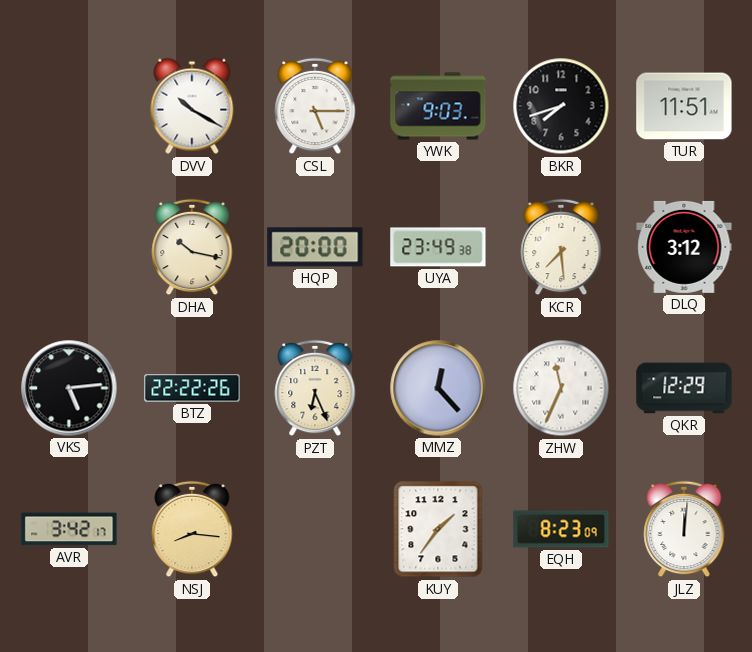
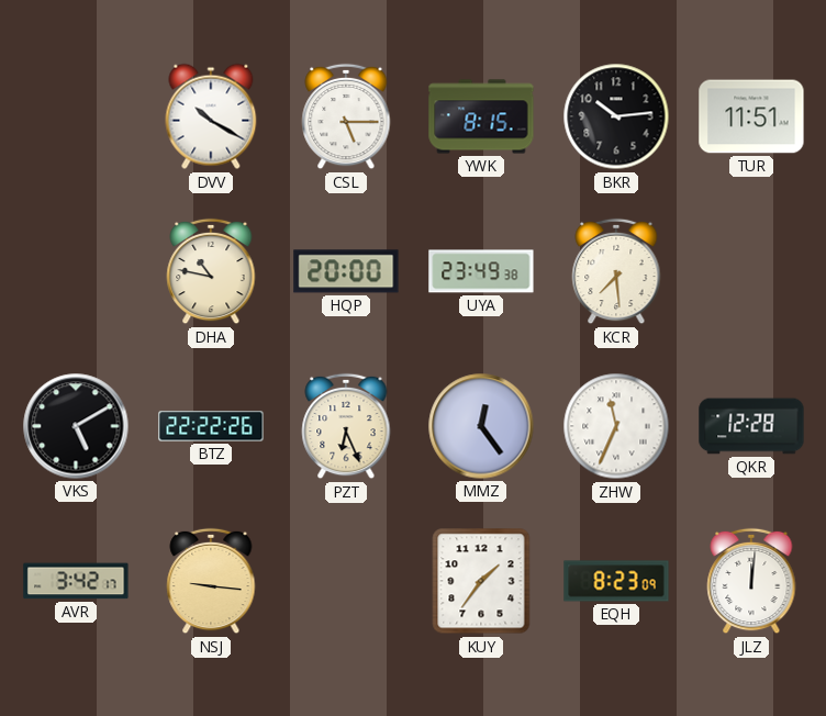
YWK: 9:03 -> 8:15
BKR: 7:42 -> 10:14
DHA: 10:17 -> 10:47
DLQ: 3:12 -> none
VKS: 5:14 -> 5:10
MMZ: 12:23 -> 12:24
QKR: 12:29 -> 12:28
NSJ: 8:16 -> 9:16
